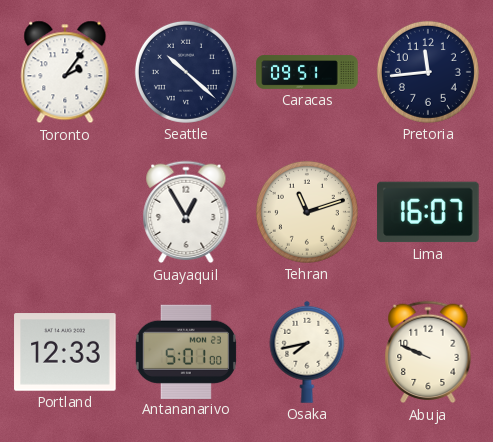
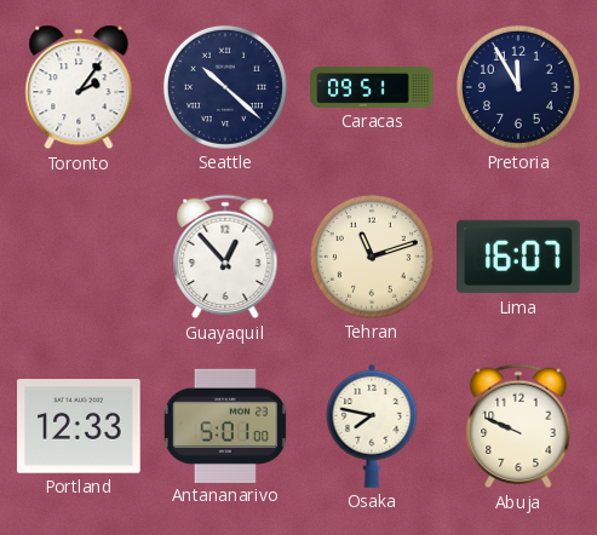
Pretoria: 11:44 -> 11:55
Guayaquil: 12:55 -> 12:53
Osaka: 7:43 -> 7:47
